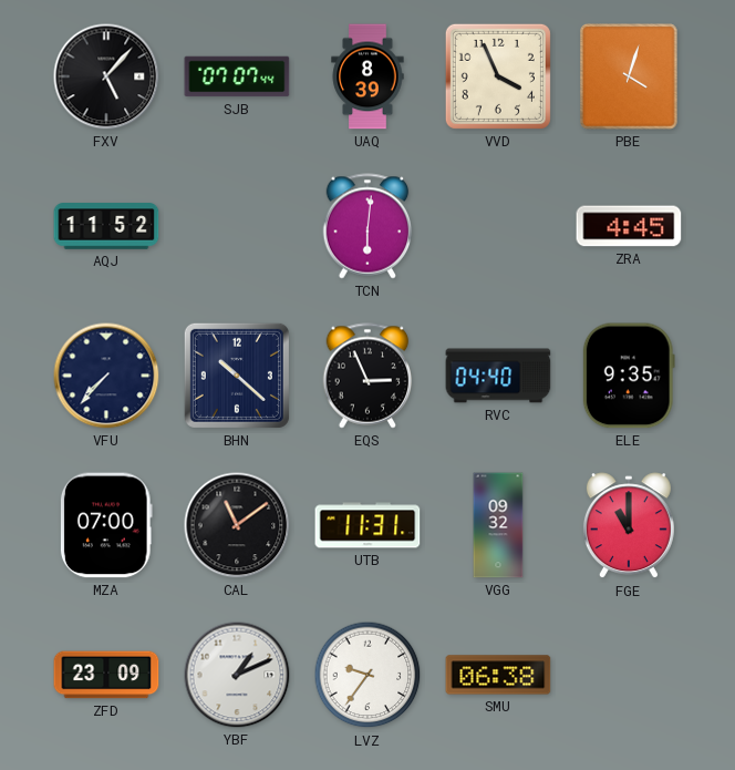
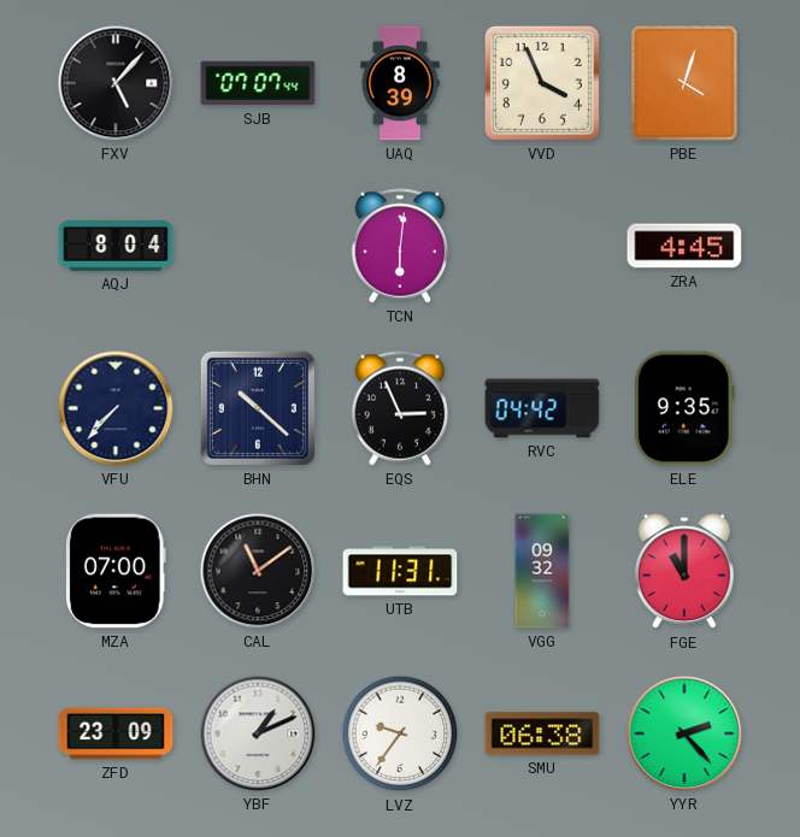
AQJ: 11:52 -> 8:04
RVC: 04:40 -> 04:42
YYR: none -> 2:23
